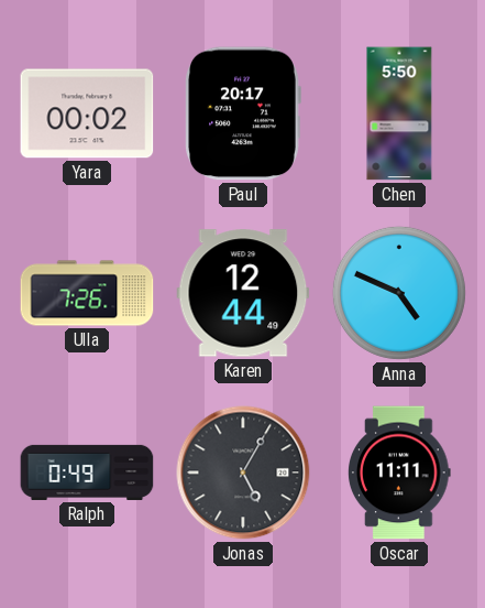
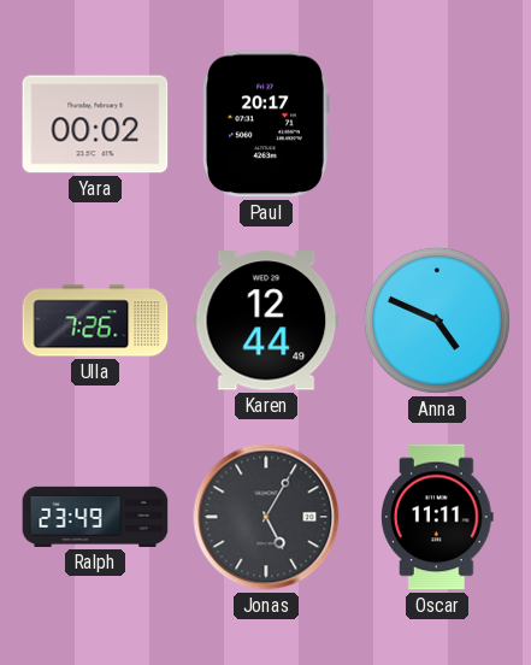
Chen: 5:50 -> none
Ralph: 0:49 -> 23:49
